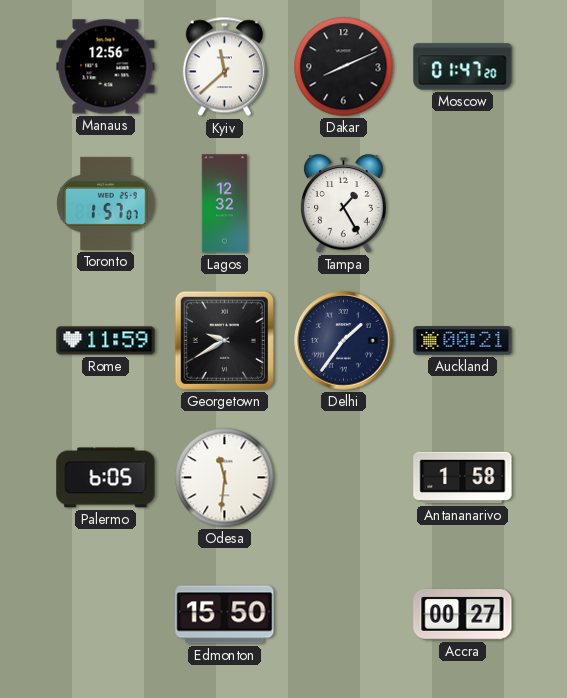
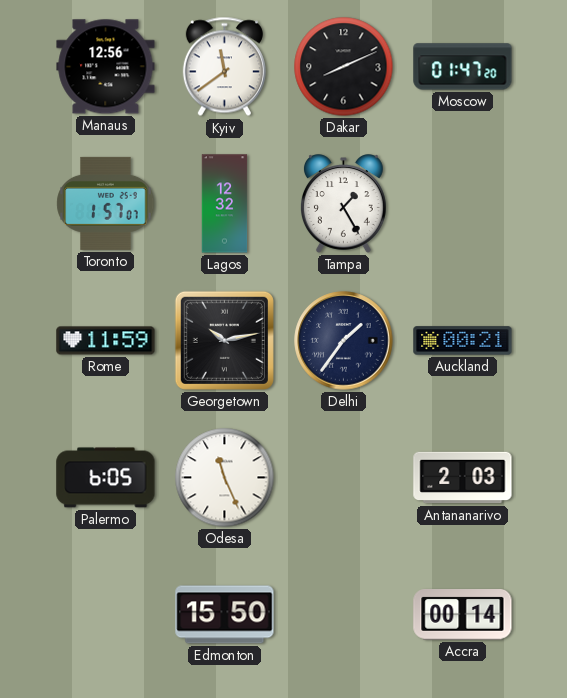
Kyiv: 11:38 -> 11:39
Georgetown: 9:40 -> 10:13
Odesa: 11:31 -> 11:26
Antananarivo: 1:58 -> 2:03
Accra: 00:27 -> 00:14
